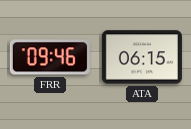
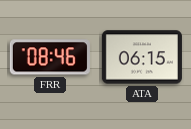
FRR: 09:46 -> 08:46
